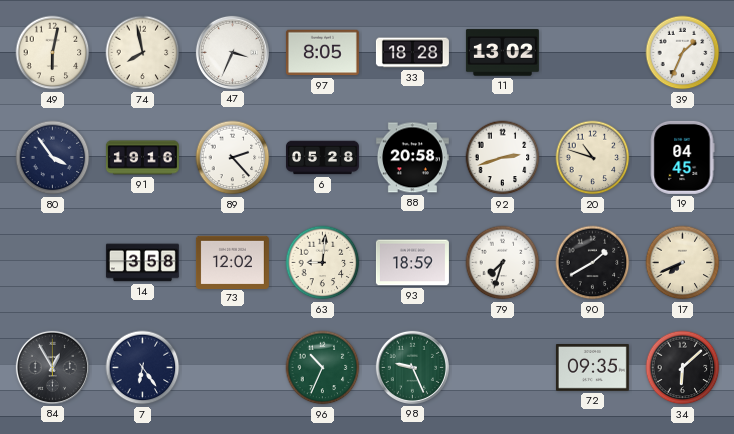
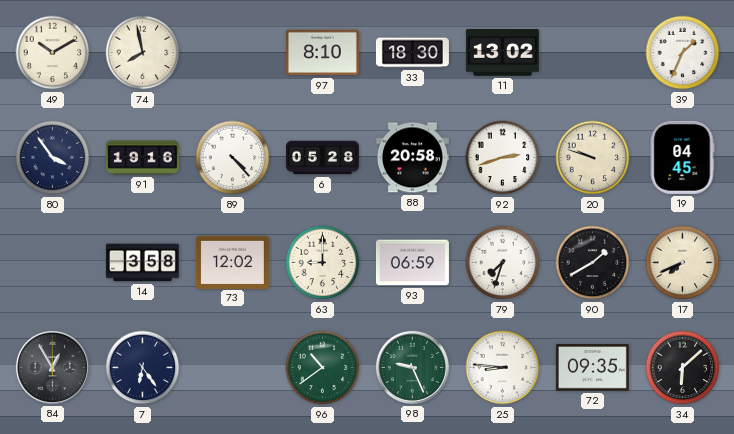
49: 6:02 -> 10:10
47: 3:34 -> none
97: 8:05 -> 8:10
33: 18:28 -> 18:30
89: 2:23 -> 4:23
20: 10:48 -> 9:48
63: 9:01 -> 9:00
93: 18:59 -> 06:59
96: 10:34 -> 10:39
25: none -> 8:46
